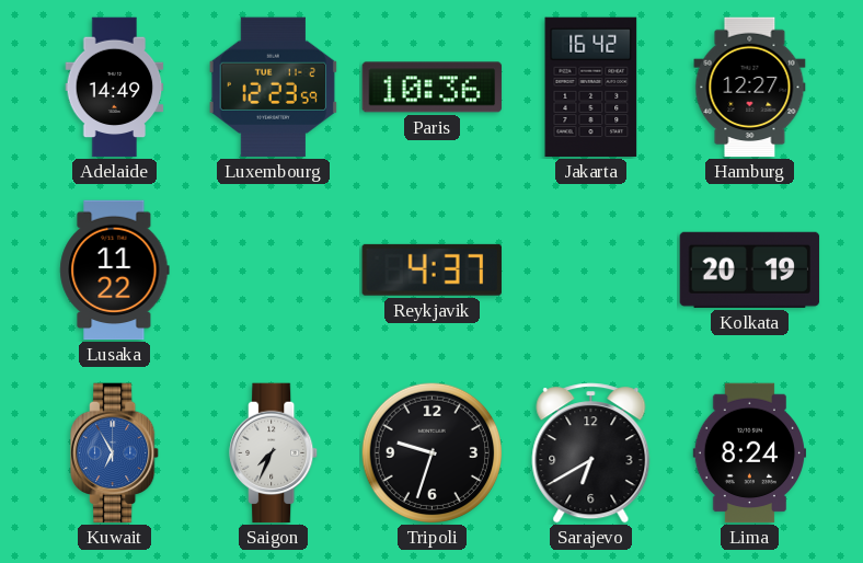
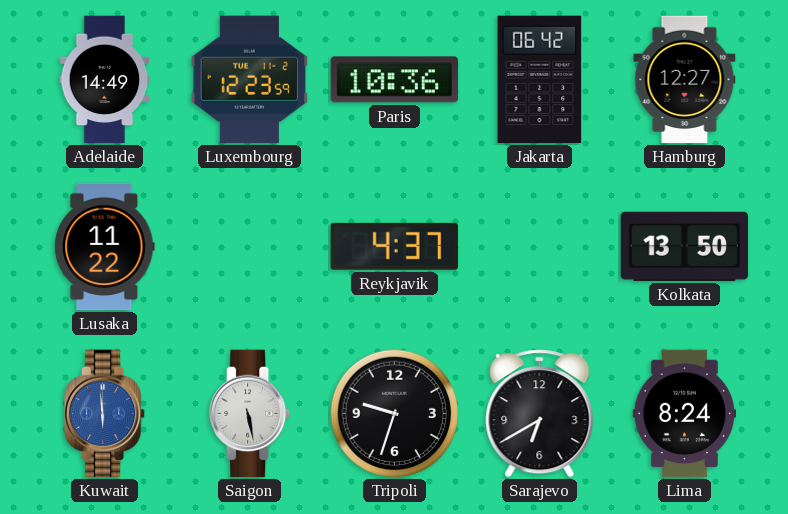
Jakarta: 16:42 -> 06:42
Kolkata: 20:19 -> 13:50
Kuwait: 6:55 -> 5:59
Saigon: 7:34 -> 5:28
